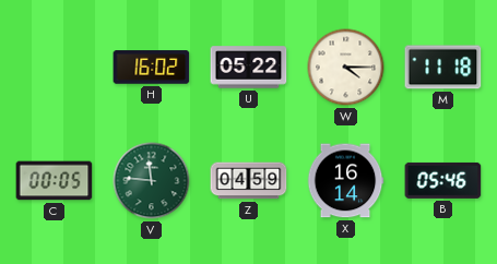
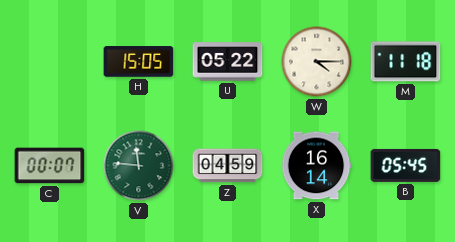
H: 16:02 -> 15:05
C: 00:05 -> 00:07
B: 05:46 -> 05:45
